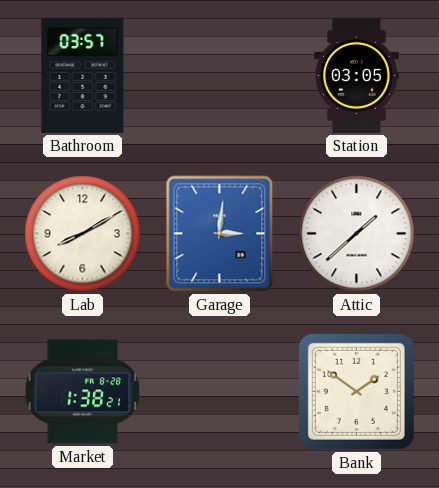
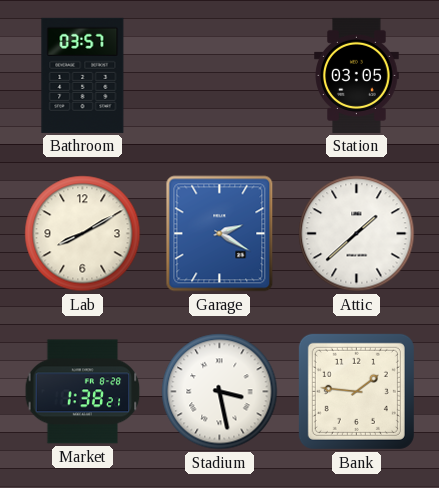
Garage: 3:01 -> 2:20
Stadium: none -> 3:28
Bank: 1:51 -> 1:46
